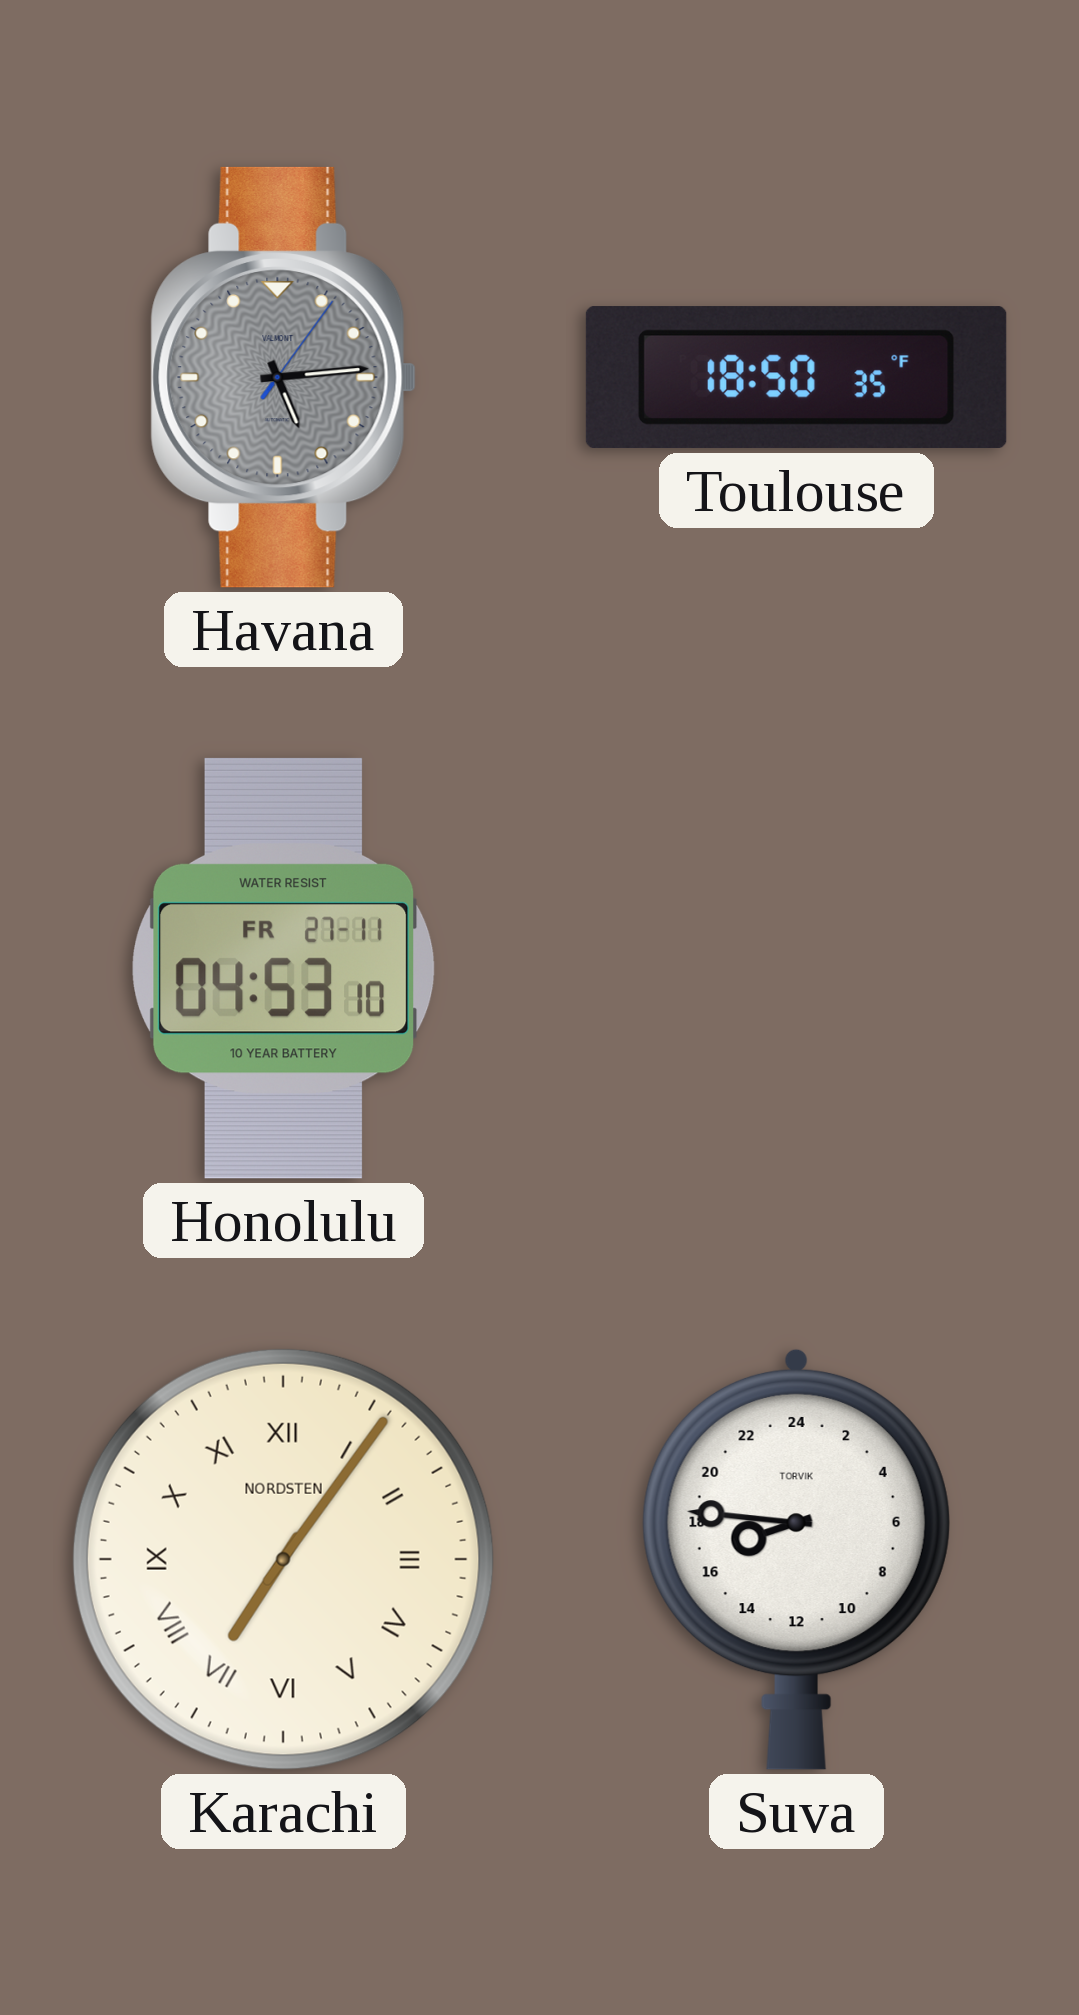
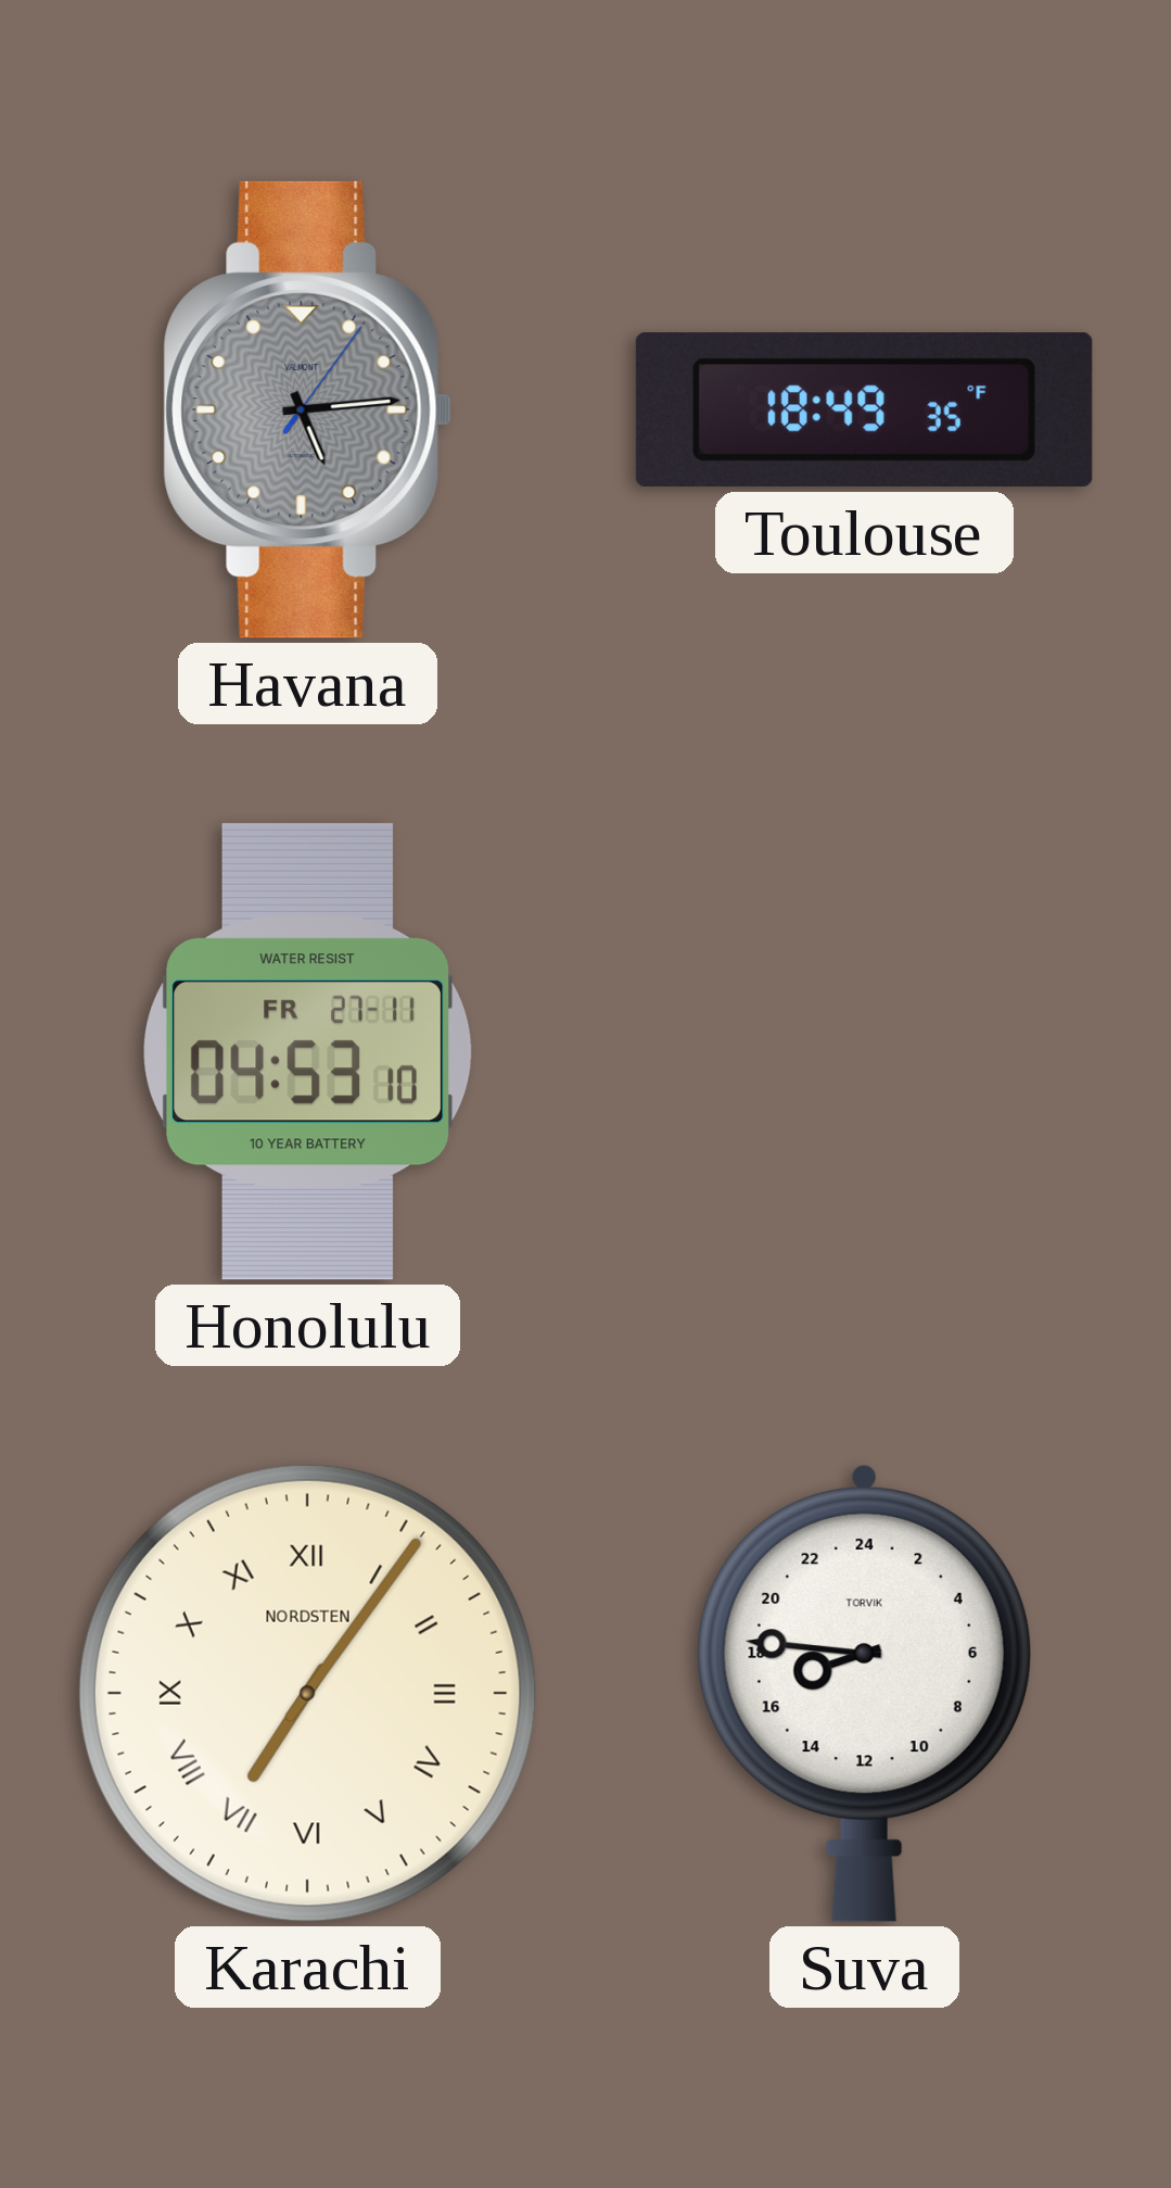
Toulouse: 18:50 -> 18:49
